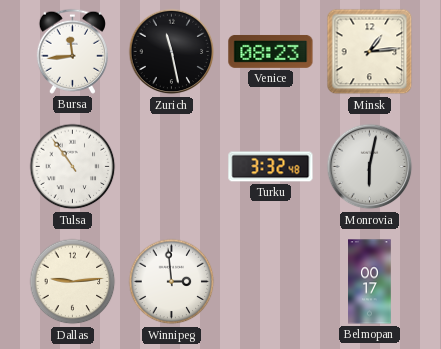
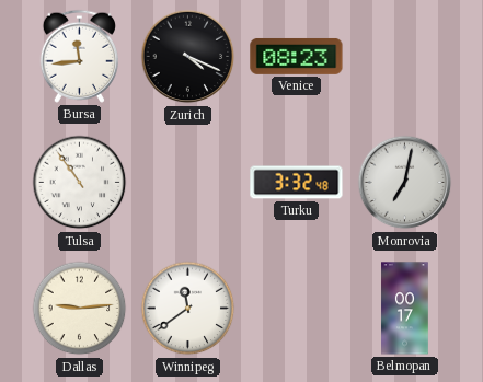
Zurich: 11:28 -> 4:19
Minsk: 1:14 -> none
Monrovia: 6:02 -> 7:02
Winnipeg: 2:59 -> 11:39
